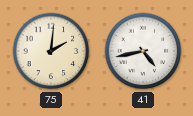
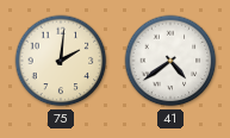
41: 4:43 -> 4:39
